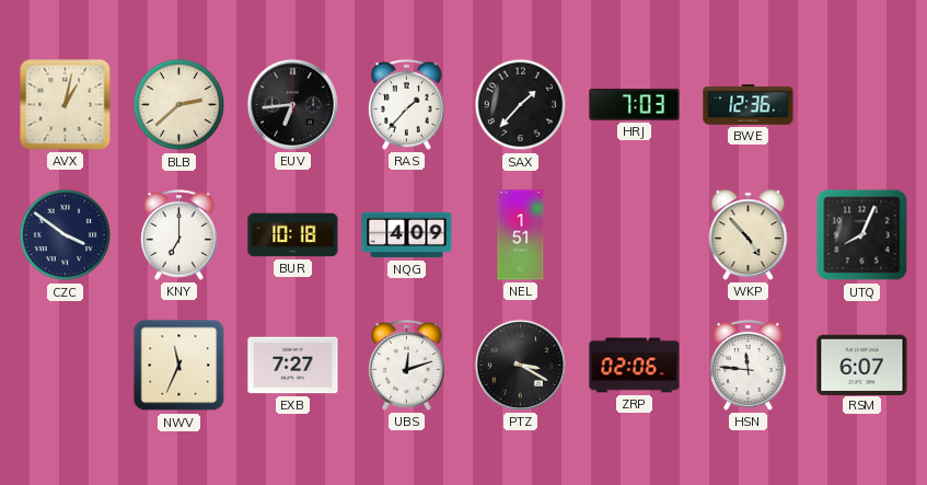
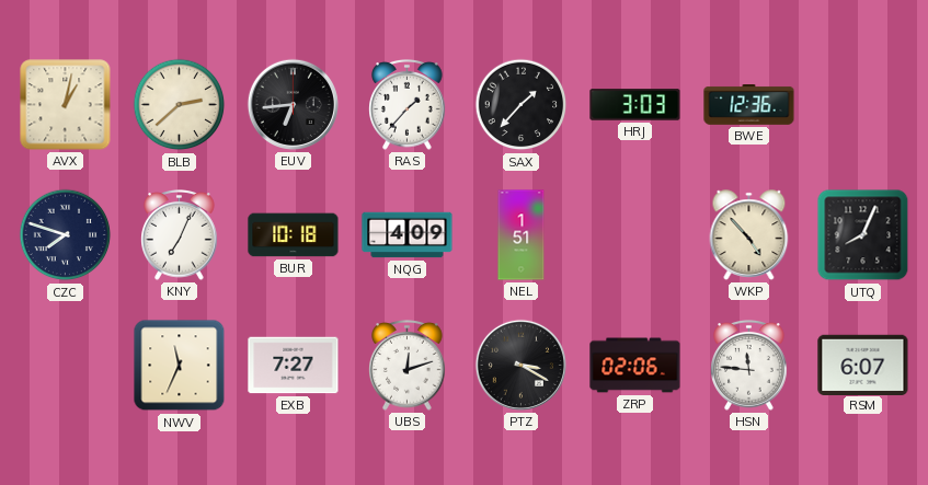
HRJ: 7:03 -> 3:03
CZC: 3:51 -> 7:48
KNY: 7:00 -> 7:04
